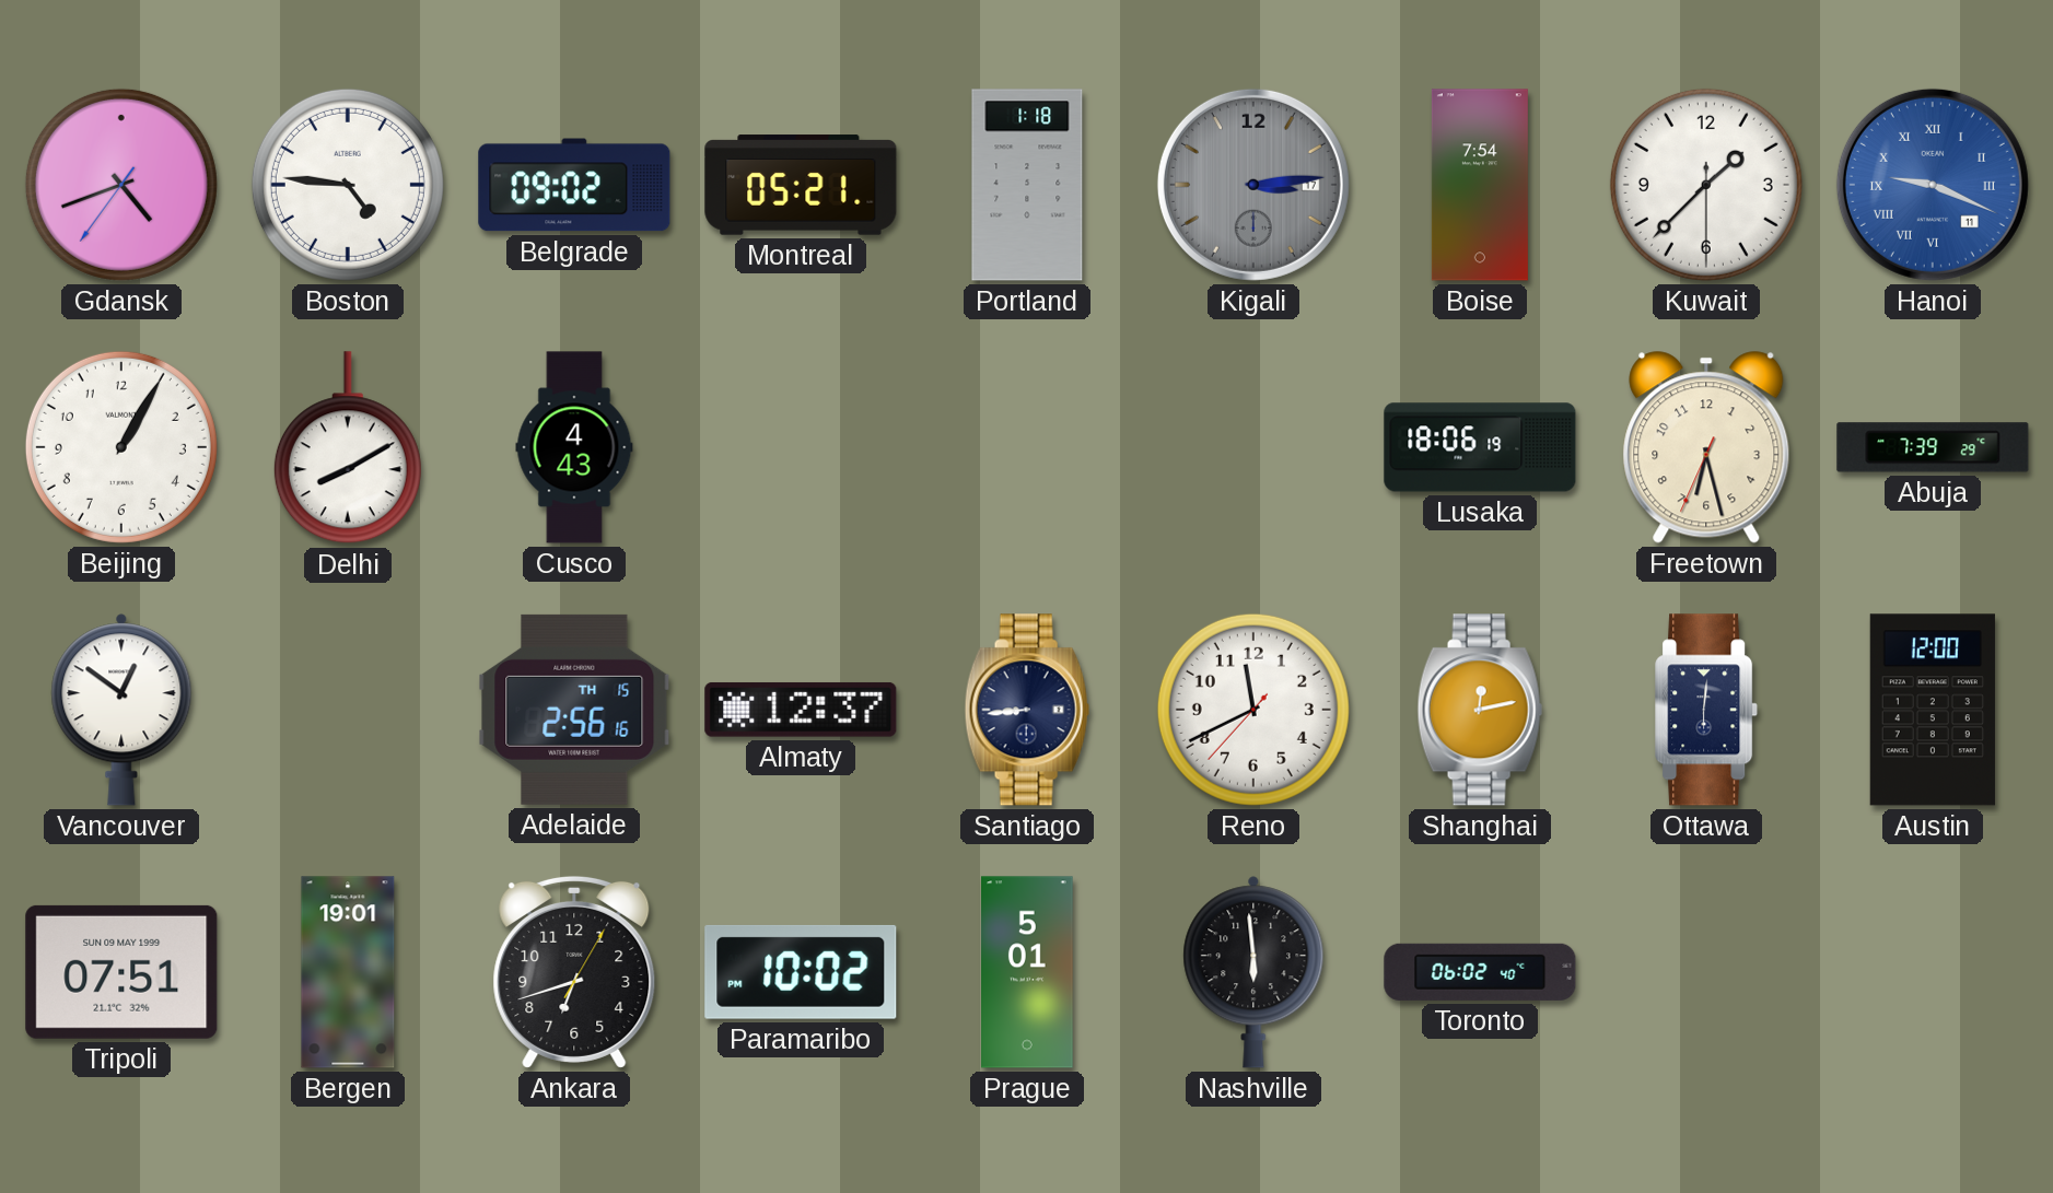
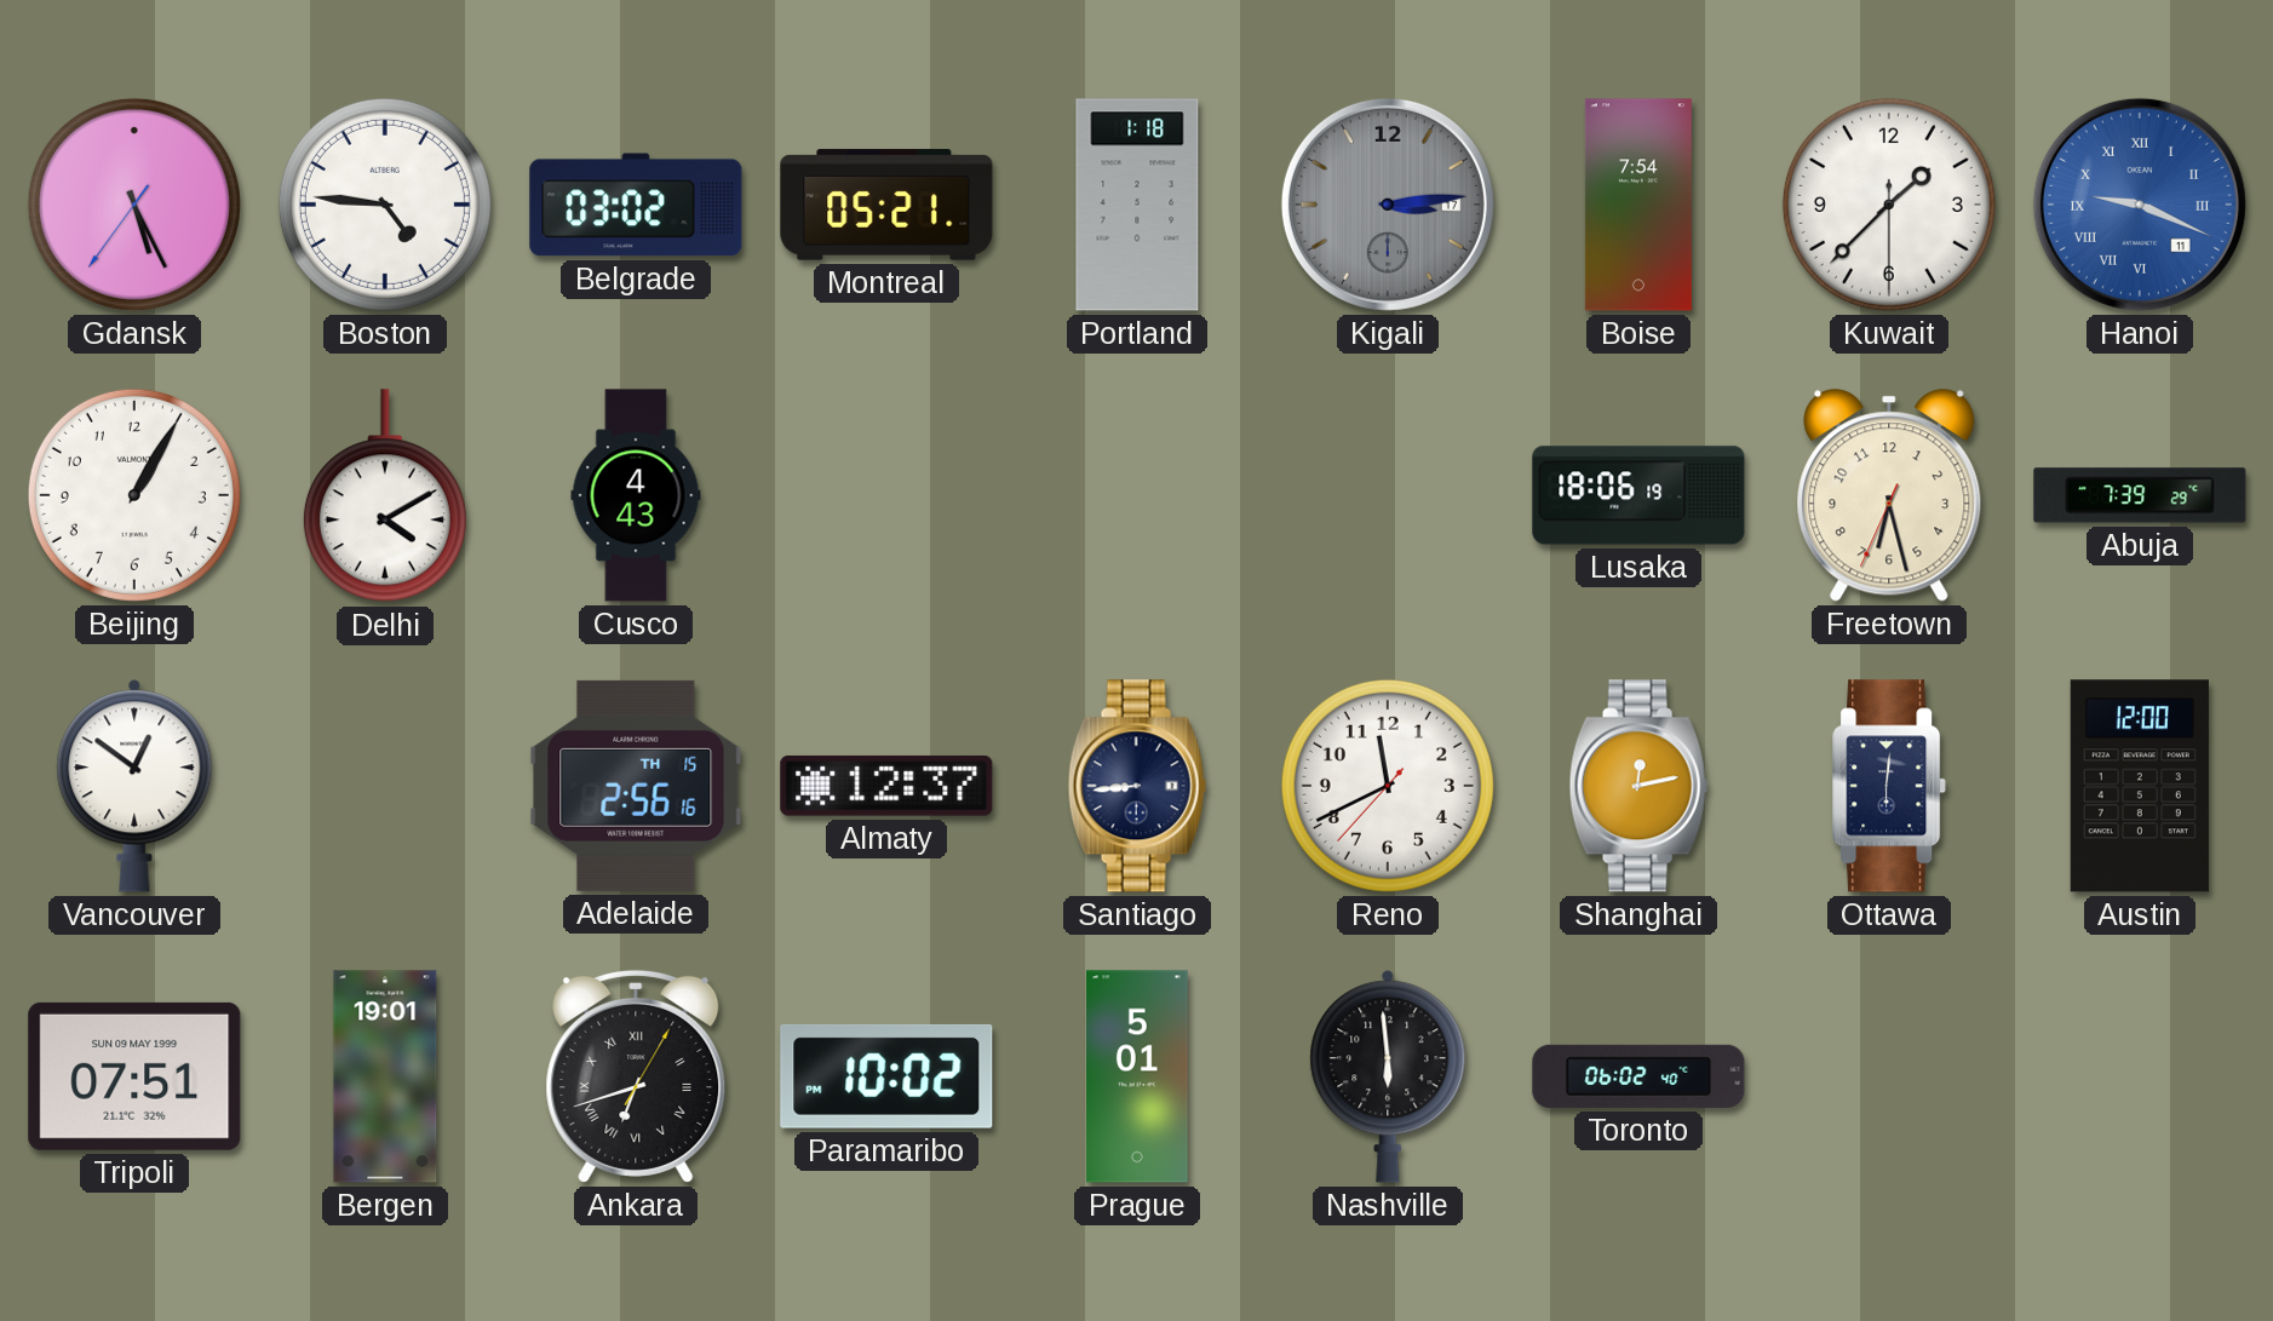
Gdansk: 4:41 -> 5:25
Belgrade: 09:02 -> 03:02
Delhi: 8:10 -> 4:10
Ankara numerals: Arabic -> Roman
